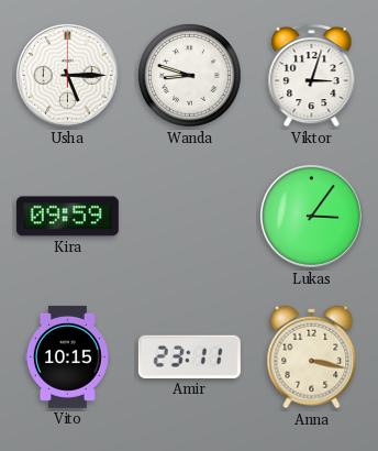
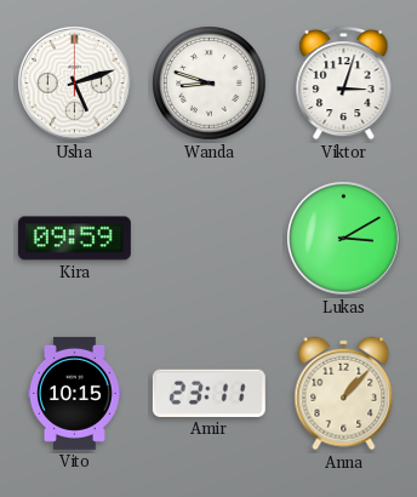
Usha: 5:15 -> 5:12
Lukas: 3:06 -> 3:10
Anna: 3:17 -> 1:07
